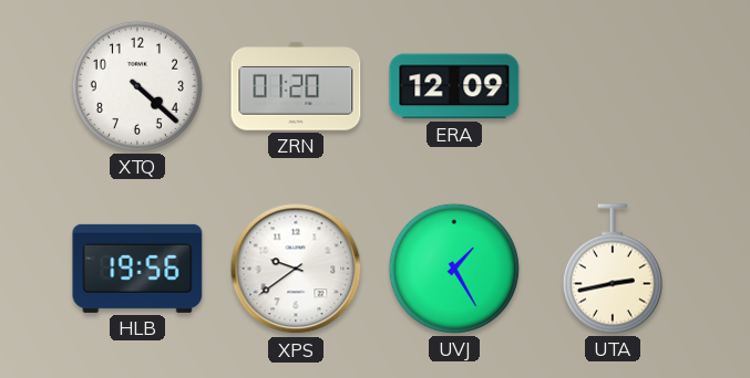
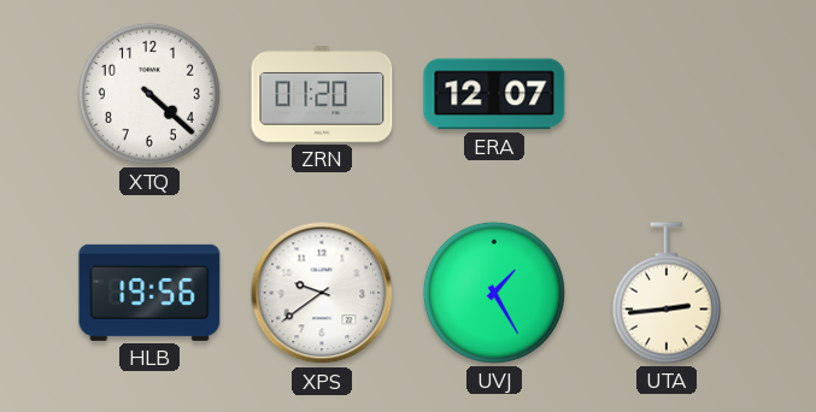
ERA: 12:09 -> 12:07
UTA: 2:43 -> 2:44
